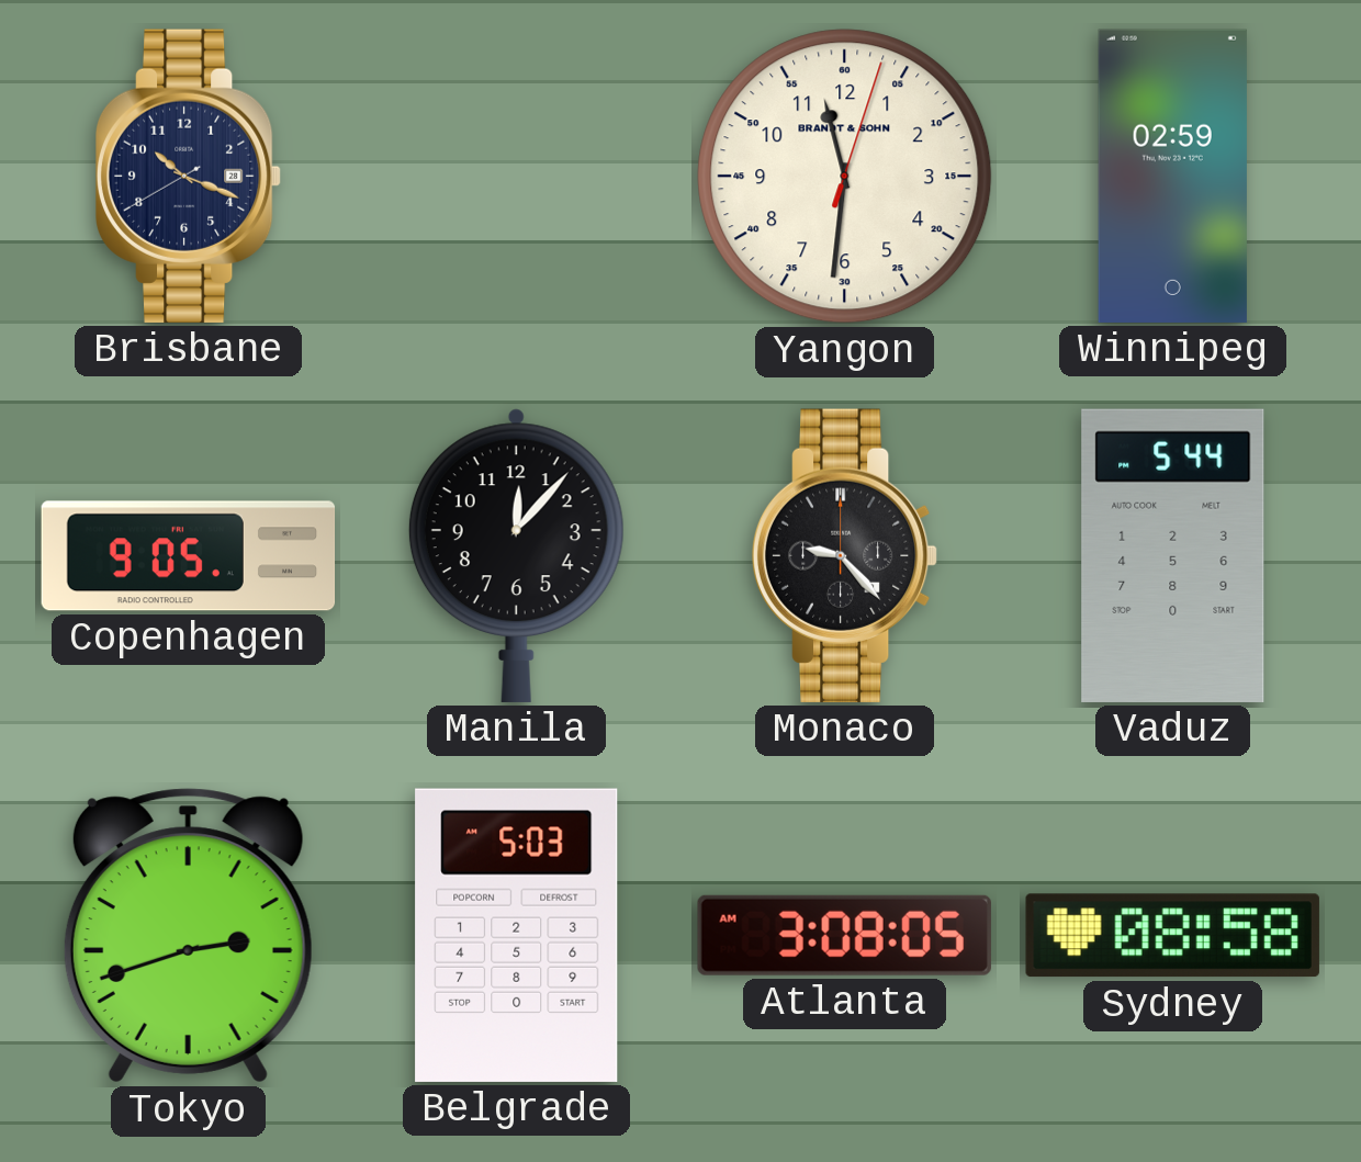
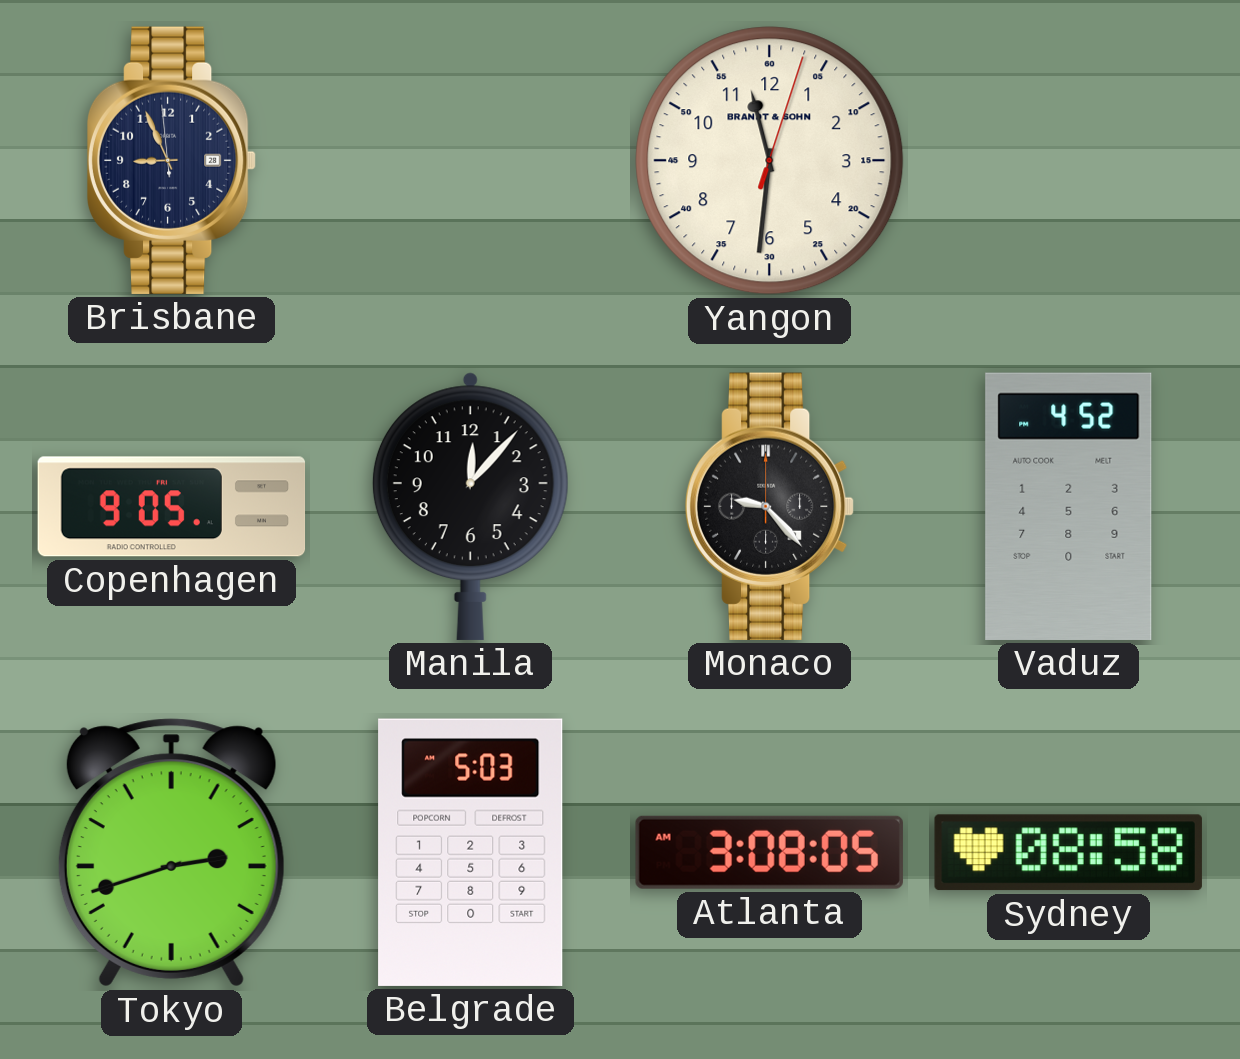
Brisbane: 10:18 -> 8:55
Winnipeg: 02:59 -> none
Vaduz: 5:44 -> 4:52
